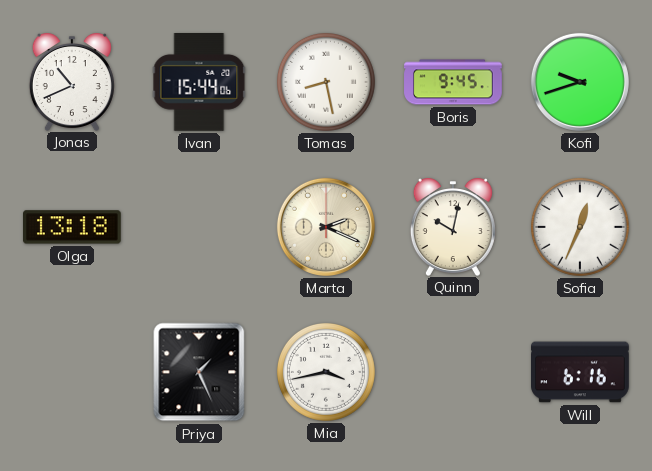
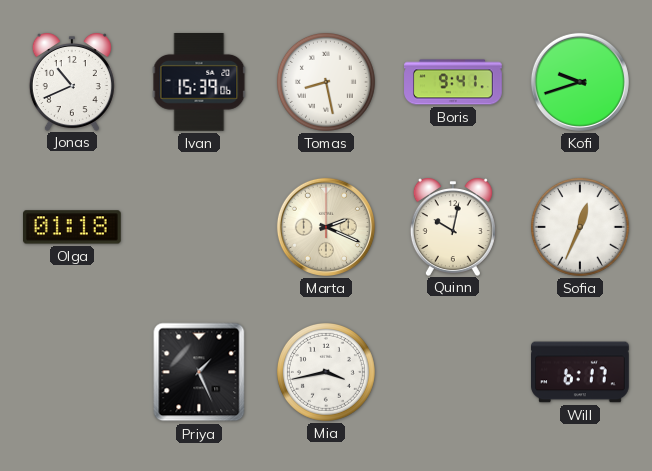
Ivan: 15:44 -> 15:39
Boris: 9:45 -> 9:41
Olga: 13:18 -> 01:18
Will: 6:16 -> 6:17
